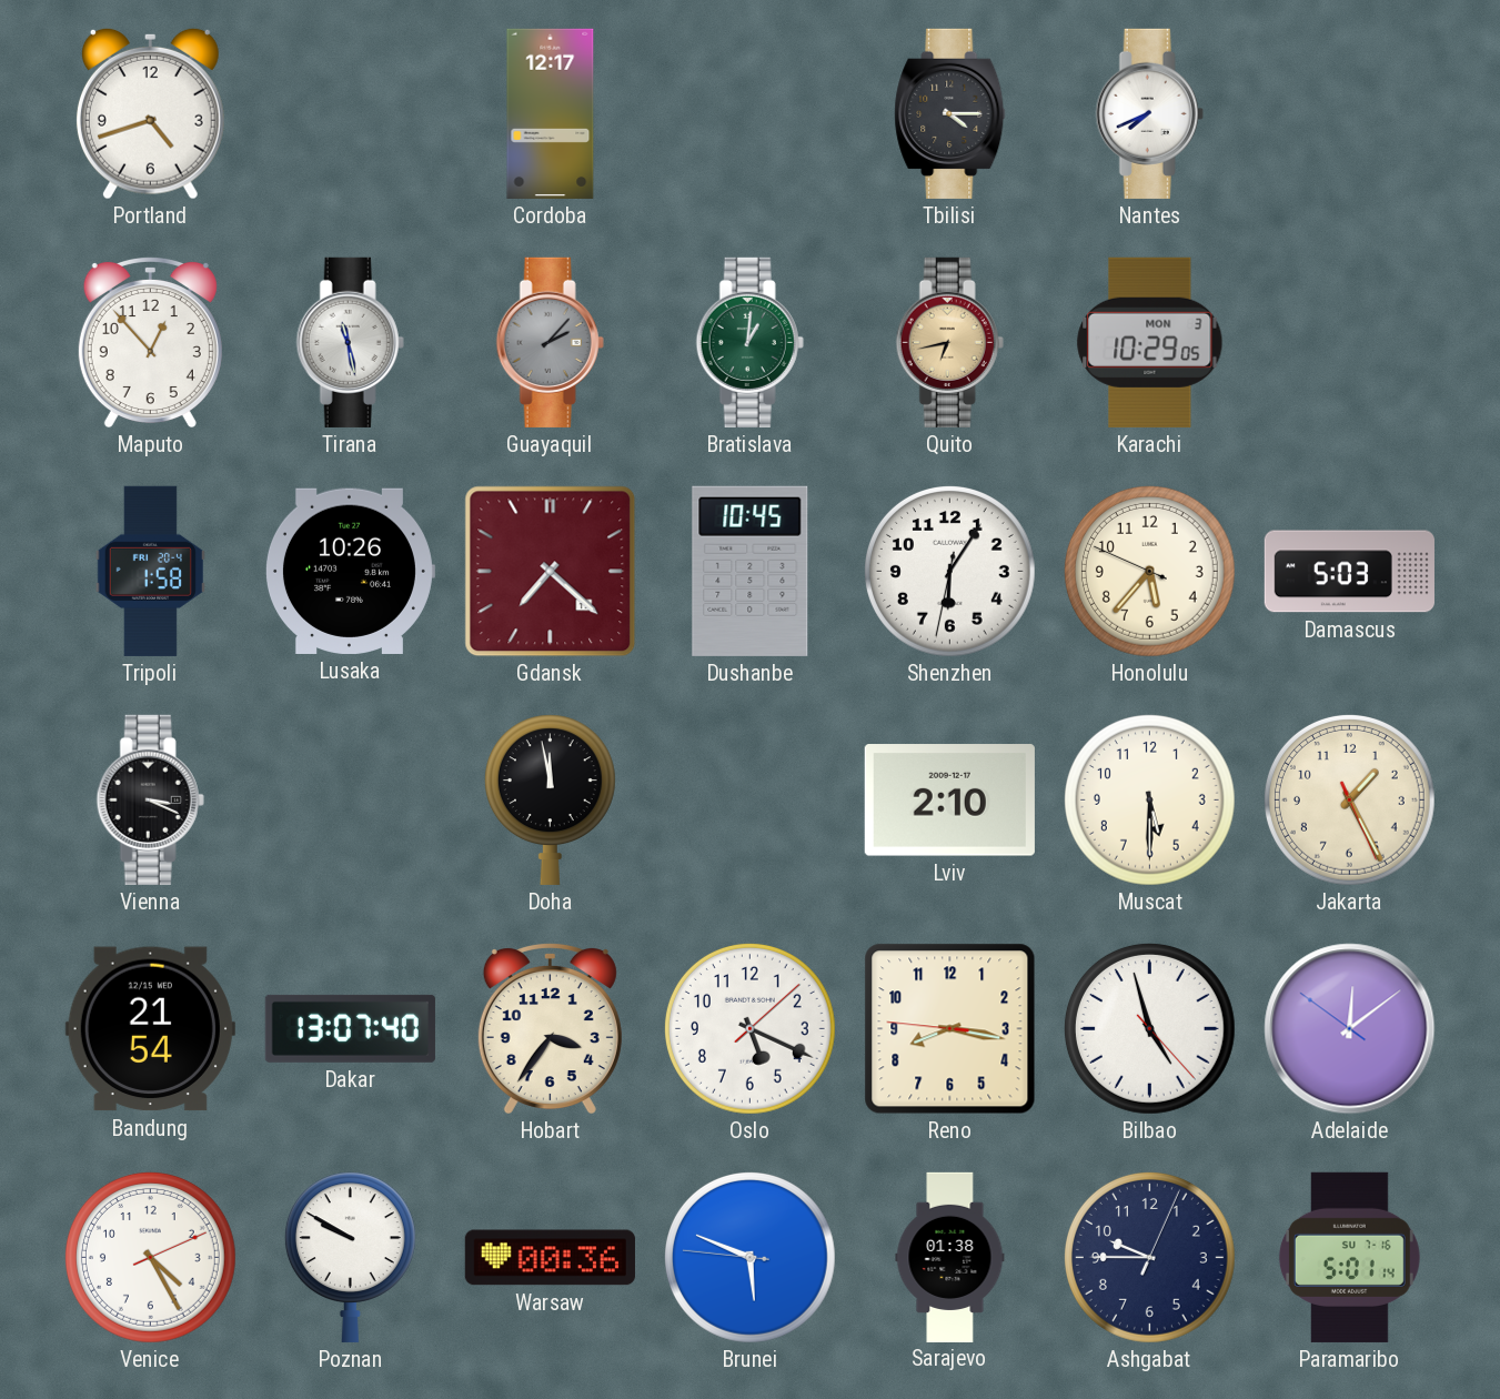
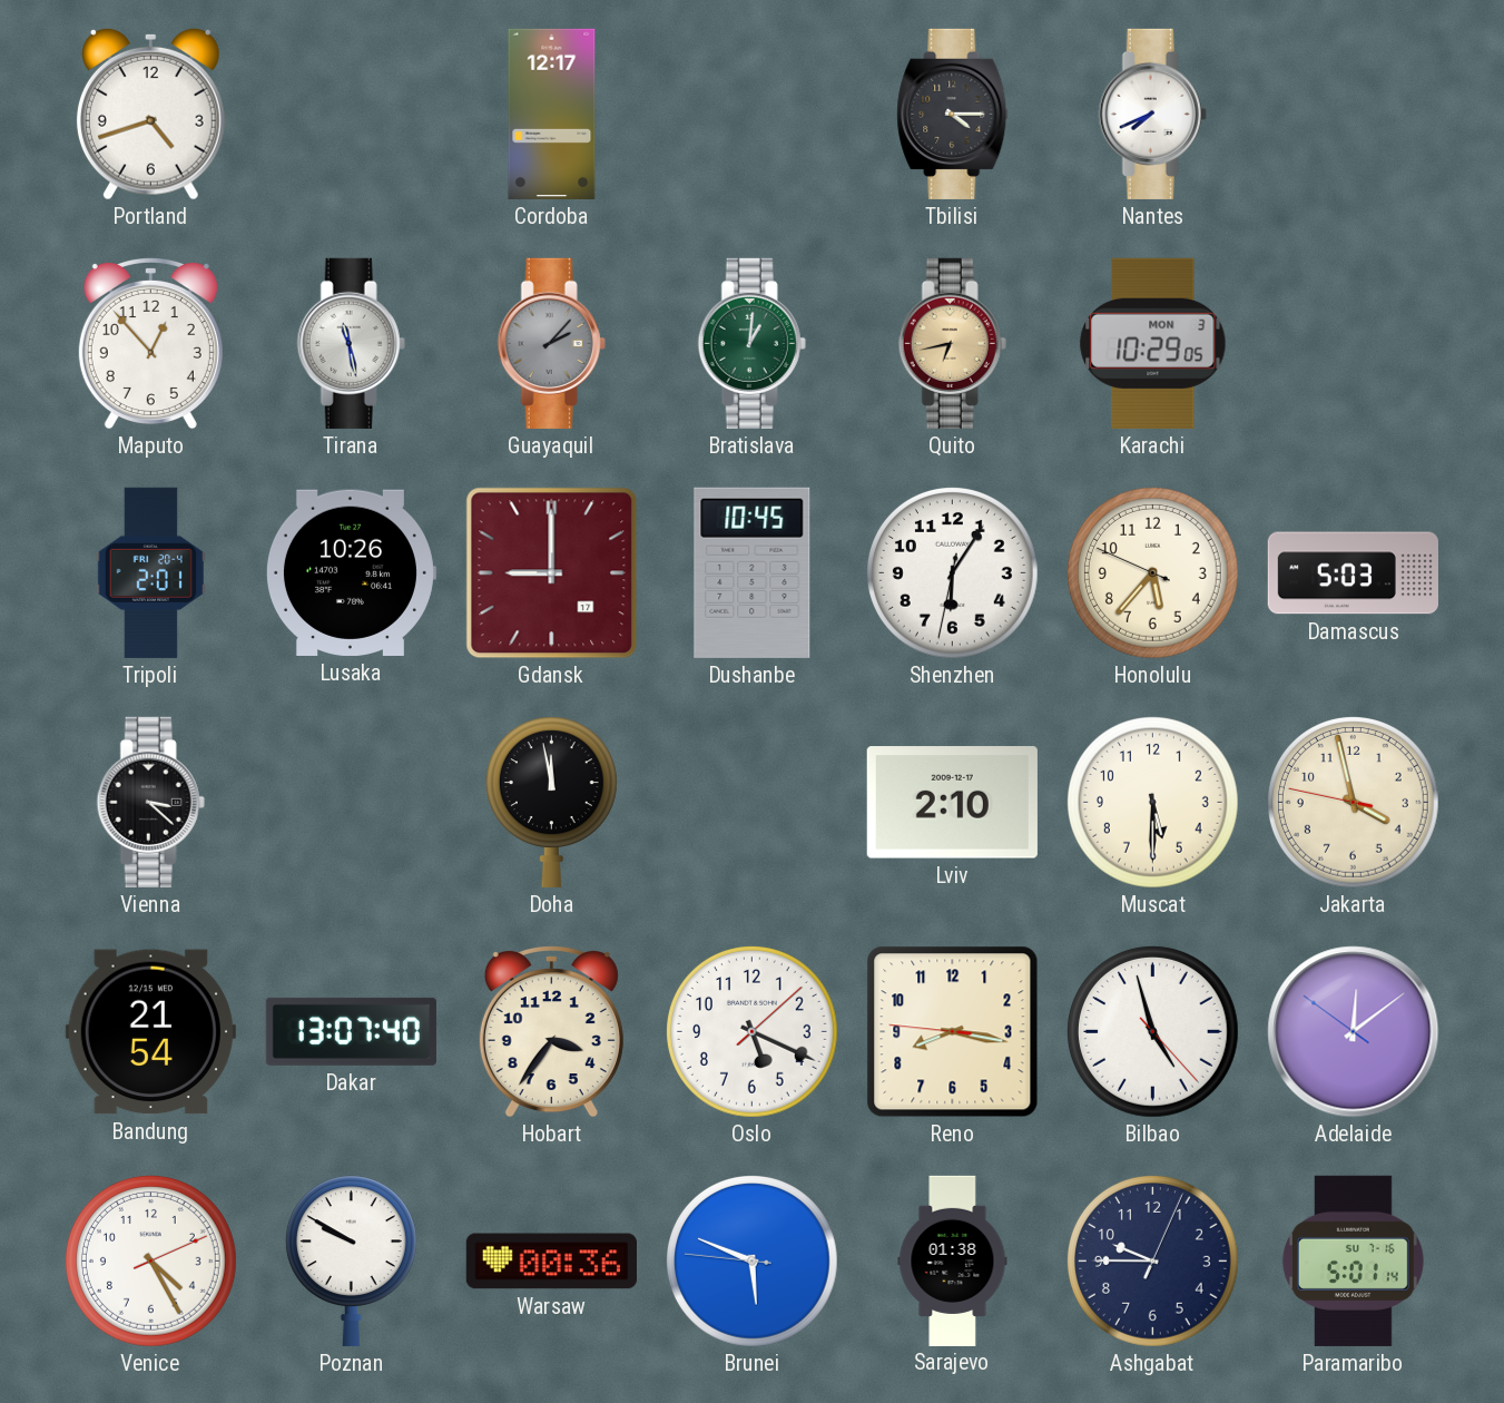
Tripoli: 1:58 -> 2:01
Gdansk: 7:22 -> 9:00
Vienna: 3:19 -> 3:22
Jakarta: 1:25 -> 3:57
